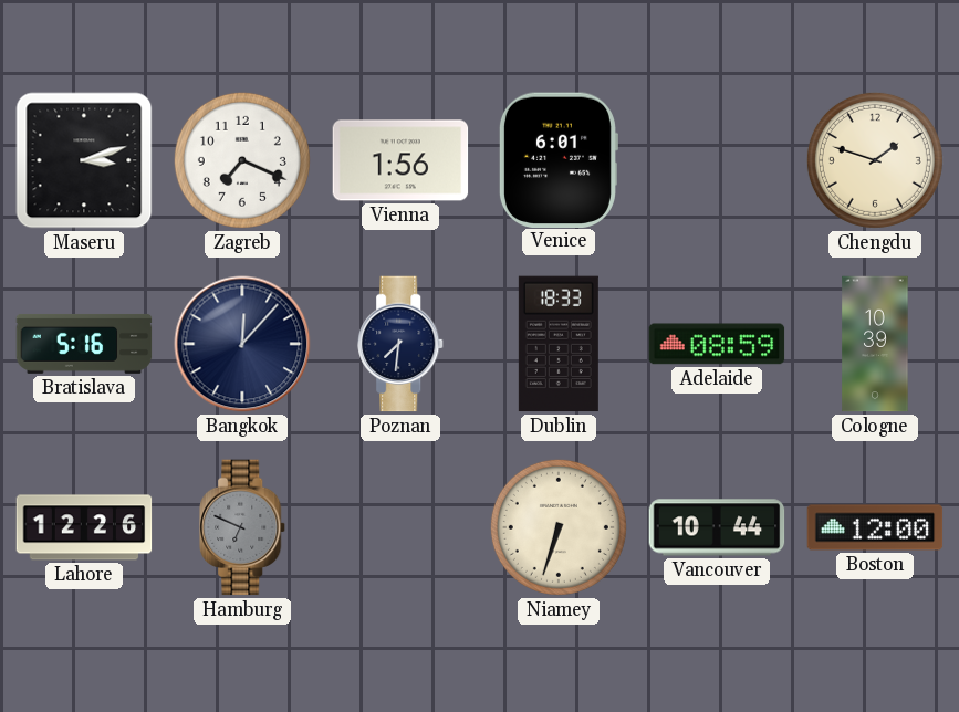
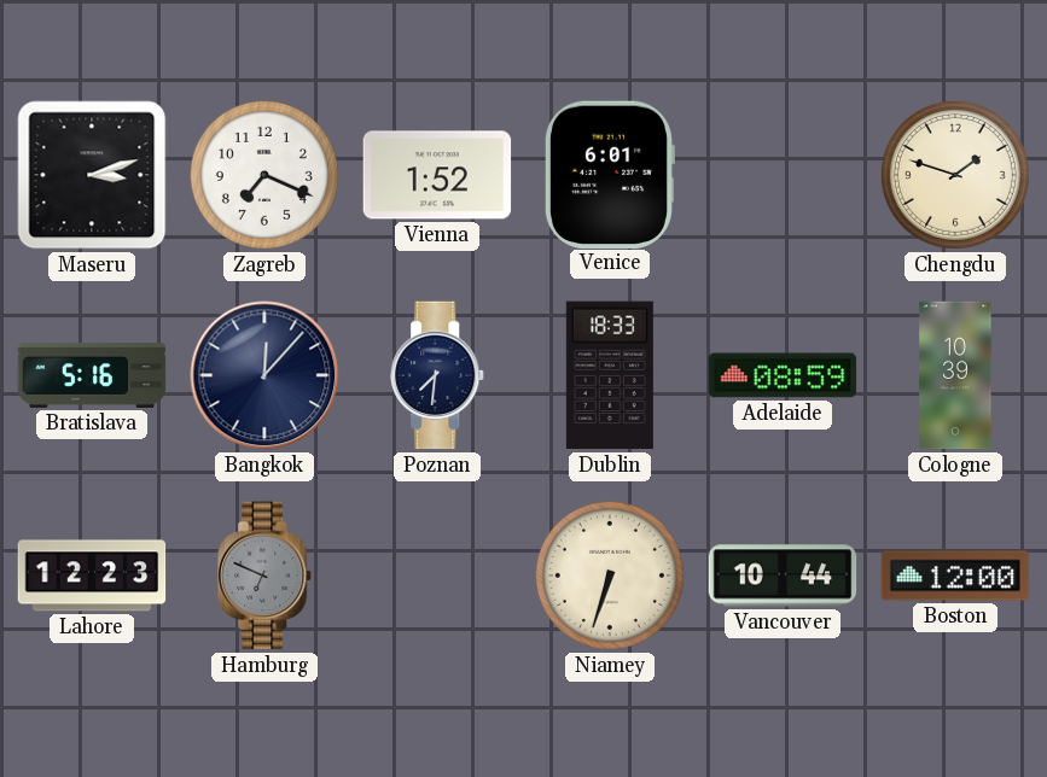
Vienna: 1:56 -> 1:52
Lahore: 12:26 -> 12:23
